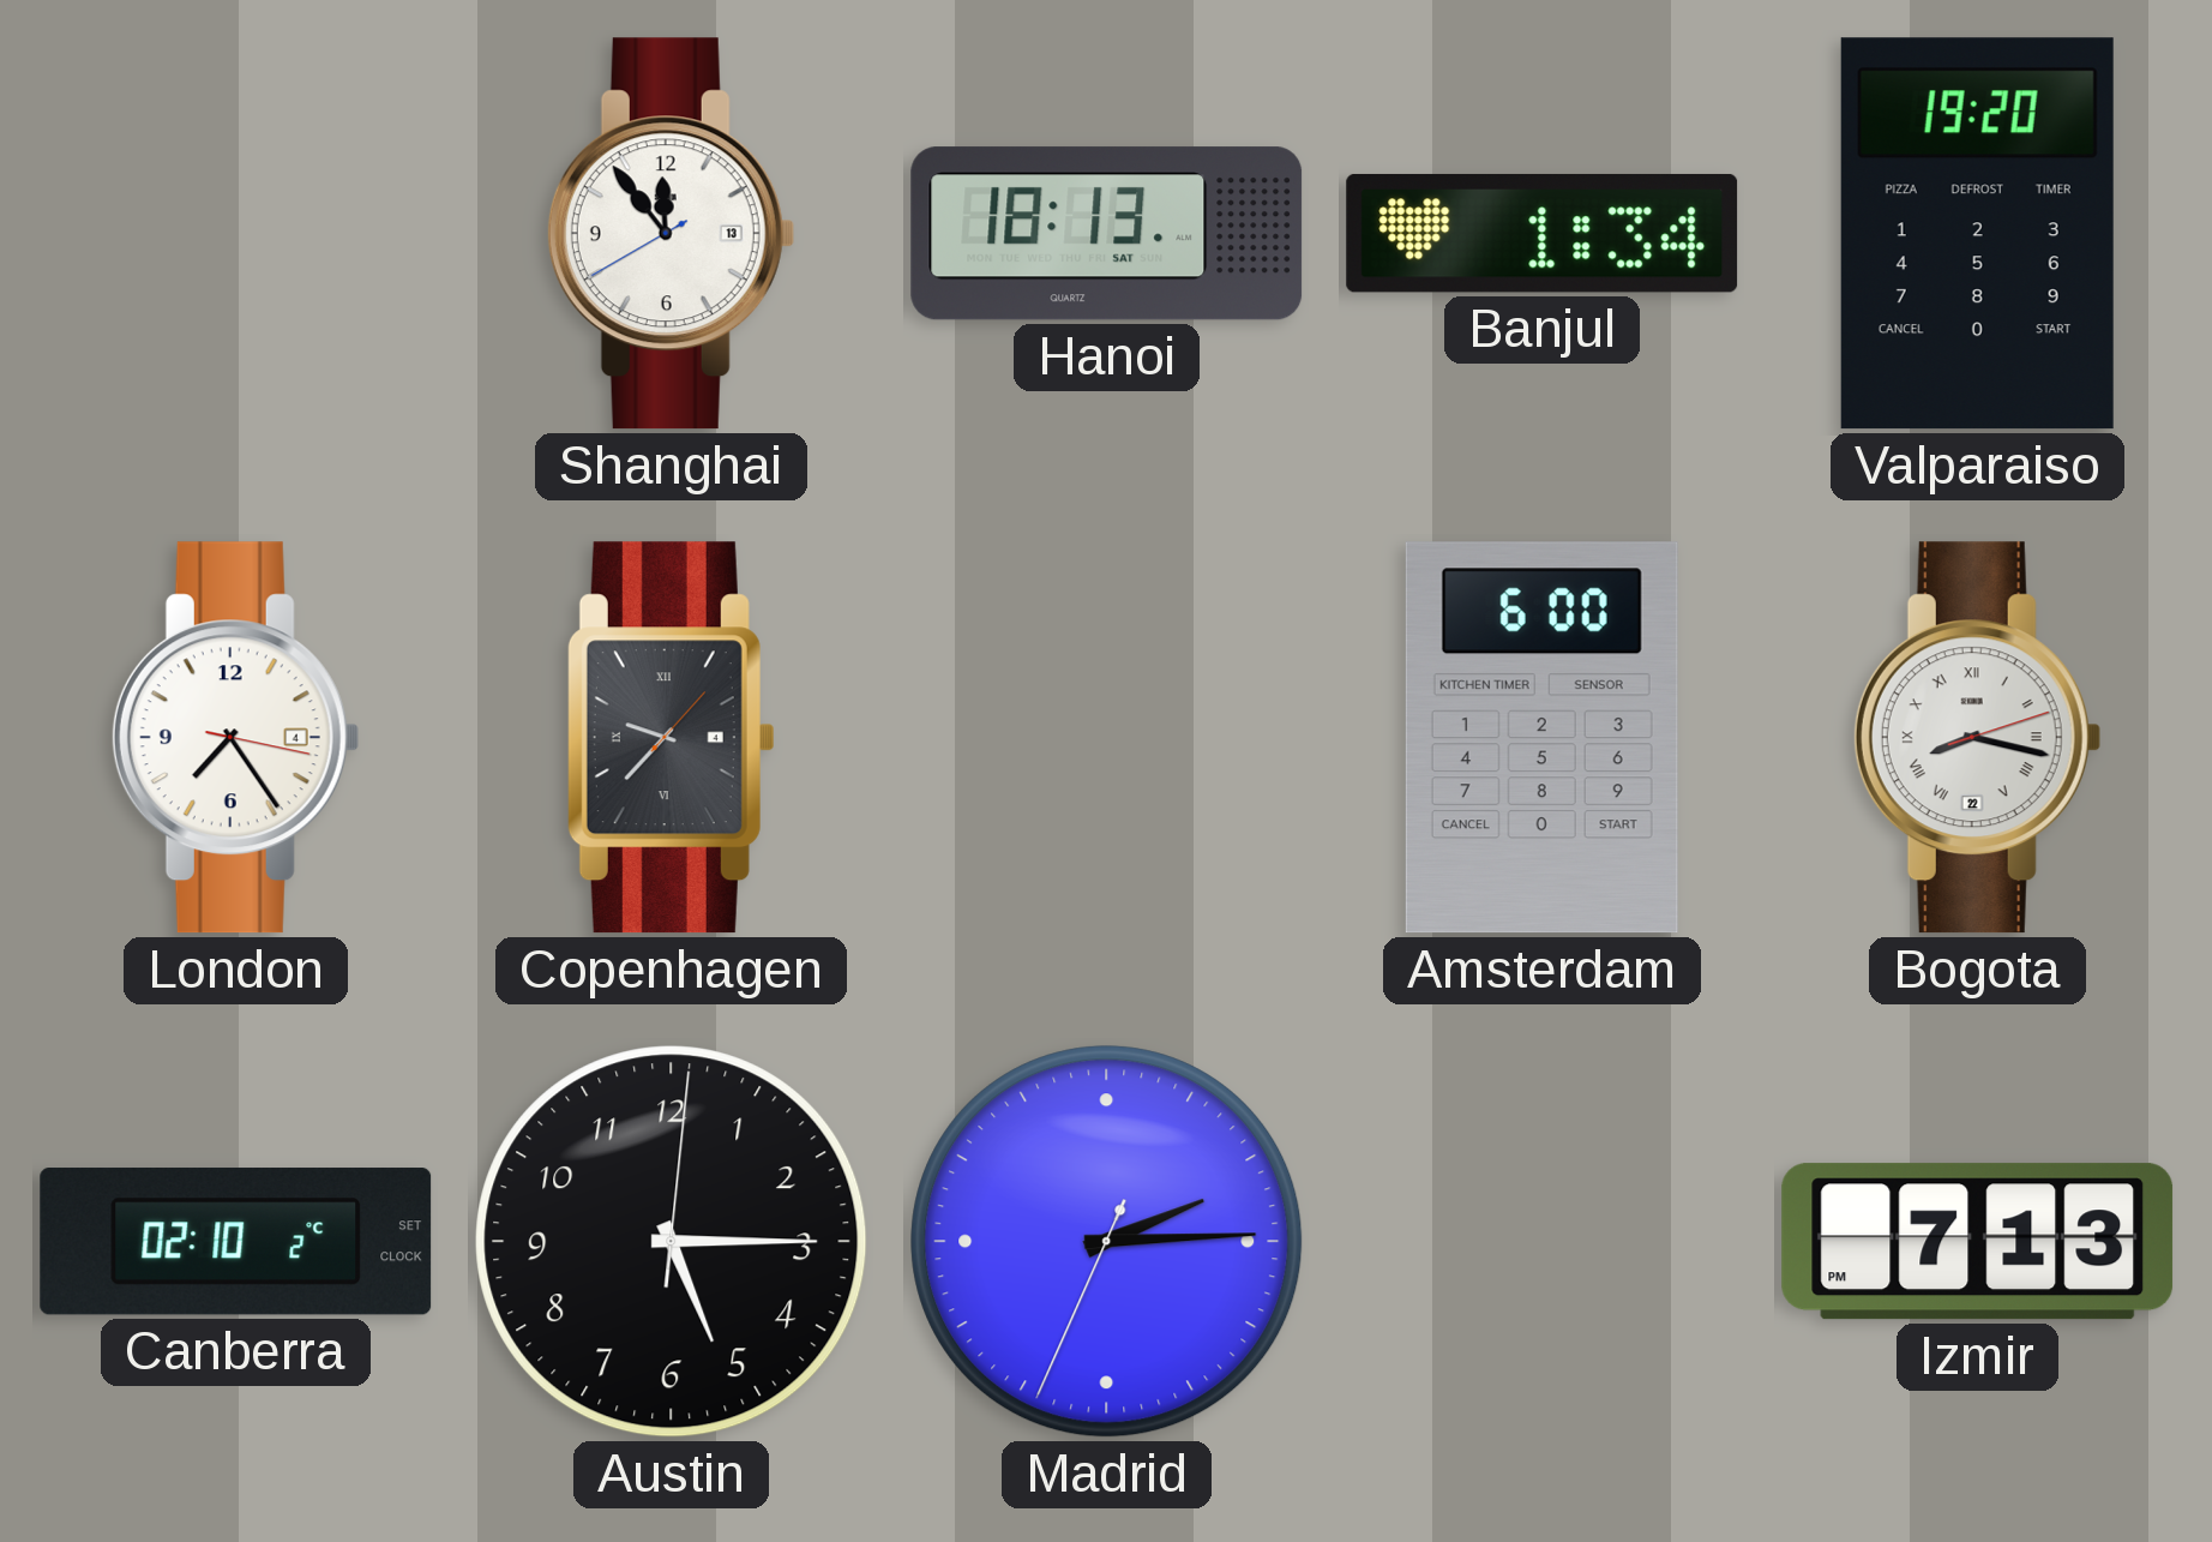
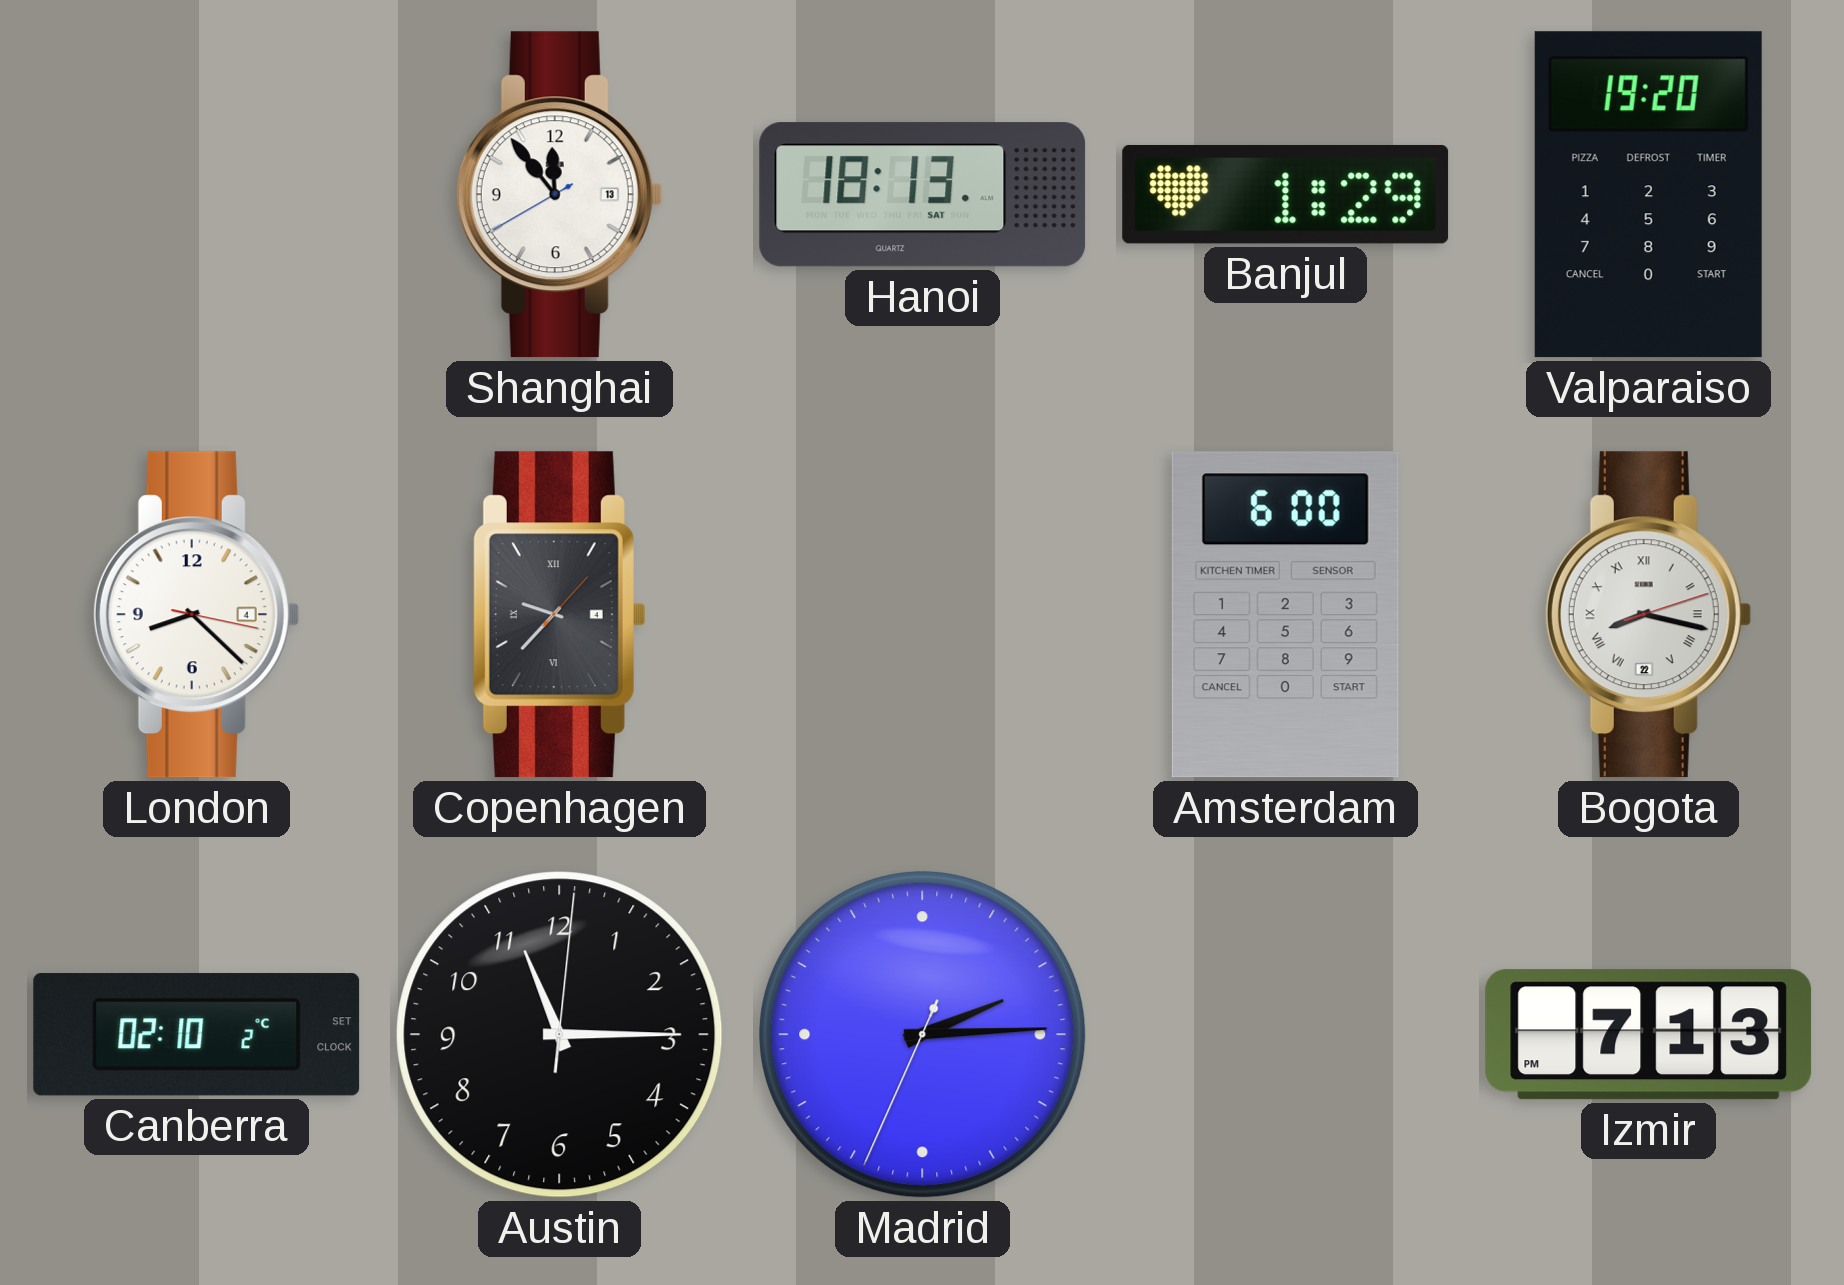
Banjul: 1:34 -> 1:29
London: 7:24 -> 8:22
Austin: 5:15 -> 11:15
